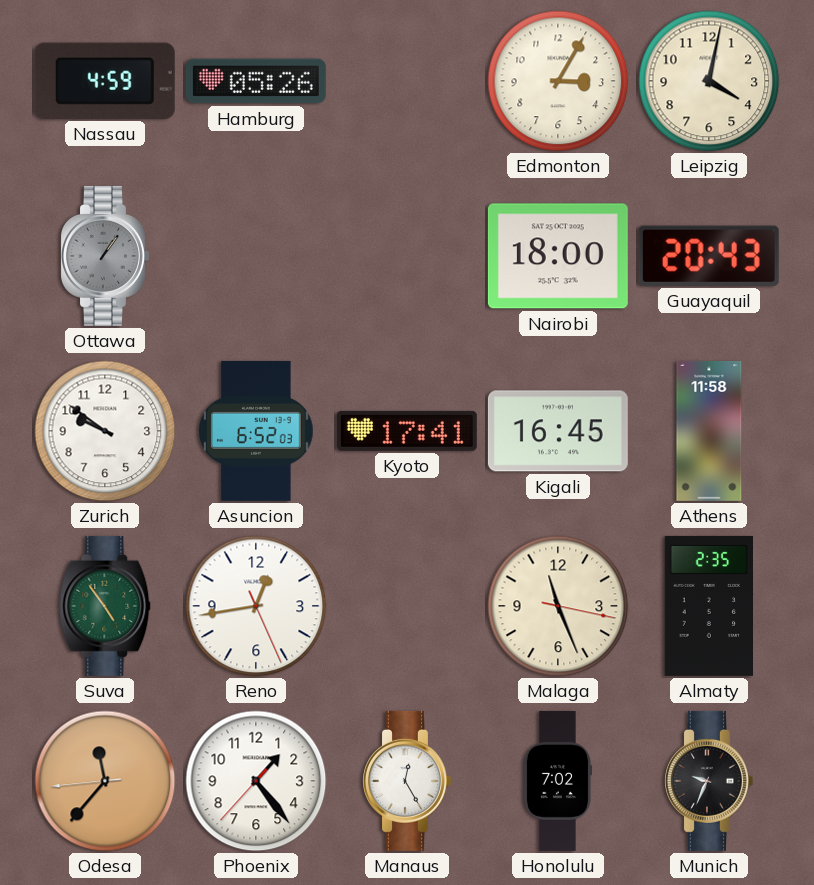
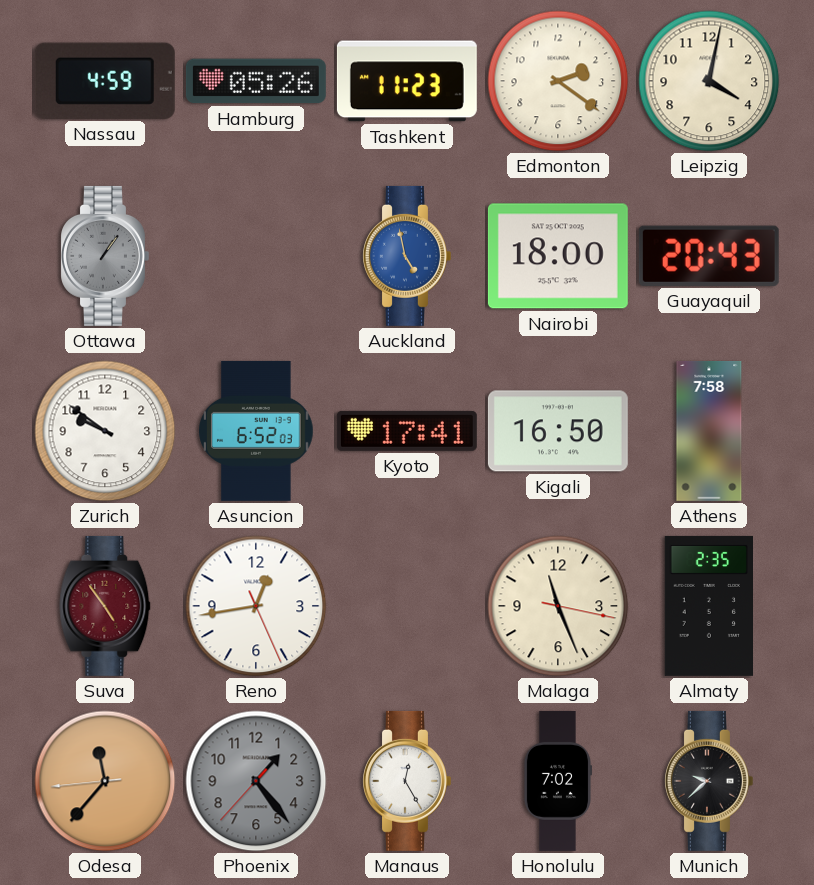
Tashkent: none -> 11:23
Edmonton: 3:05 -> 2:21
Auckland: none -> 4:58
Kigali: 16:45 -> 16:50
Athens: 11:58 -> 7:58
Suva dial: green -> burgundy
Phoenix dial: white -> grey
Munich: 9:34 -> 9:38
